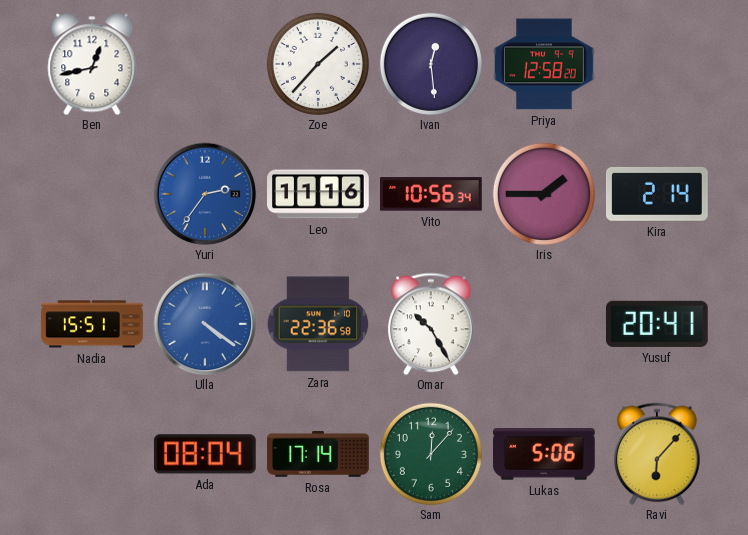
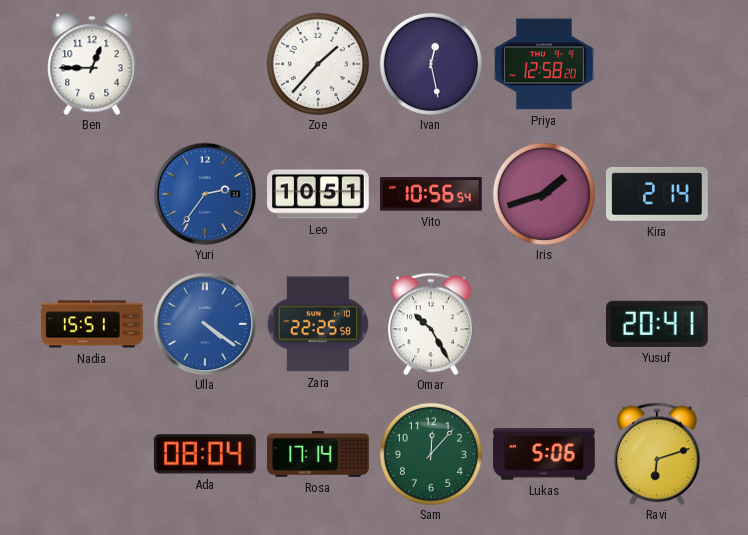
Ben: 12:43 -> 12:45
Ivan: 12:29 -> 12:28
Leo: 11:16 -> 10:51
Vito: 10:56:34 -> 10:56:54
Iris: 1:45 -> 1:42
Zara: 22:36 -> 22:25
Ravi: 6:07 -> 6:12
